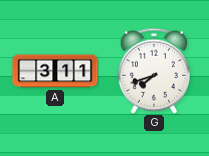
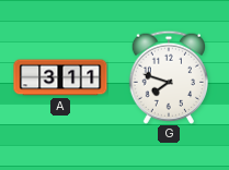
G: 7:42 -> 7:48
